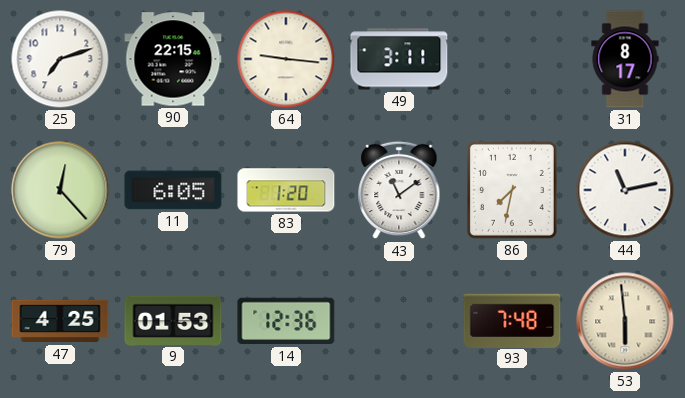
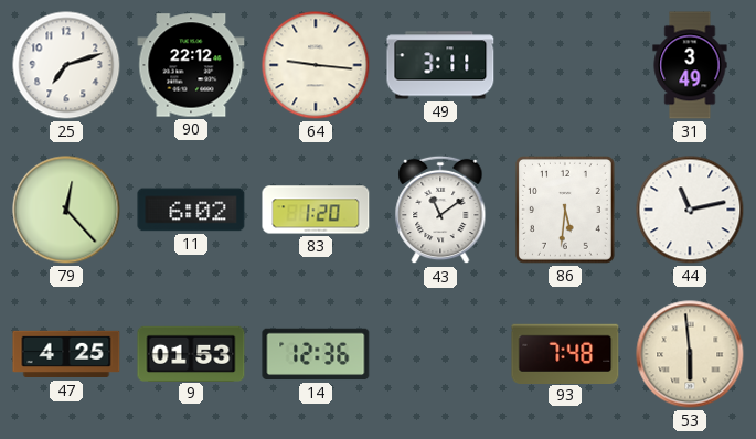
90: 22:15 -> 22:12
31: 8:17 -> 3:49
11: 6:05 -> 6:02
86: 7:32 -> 5:31
